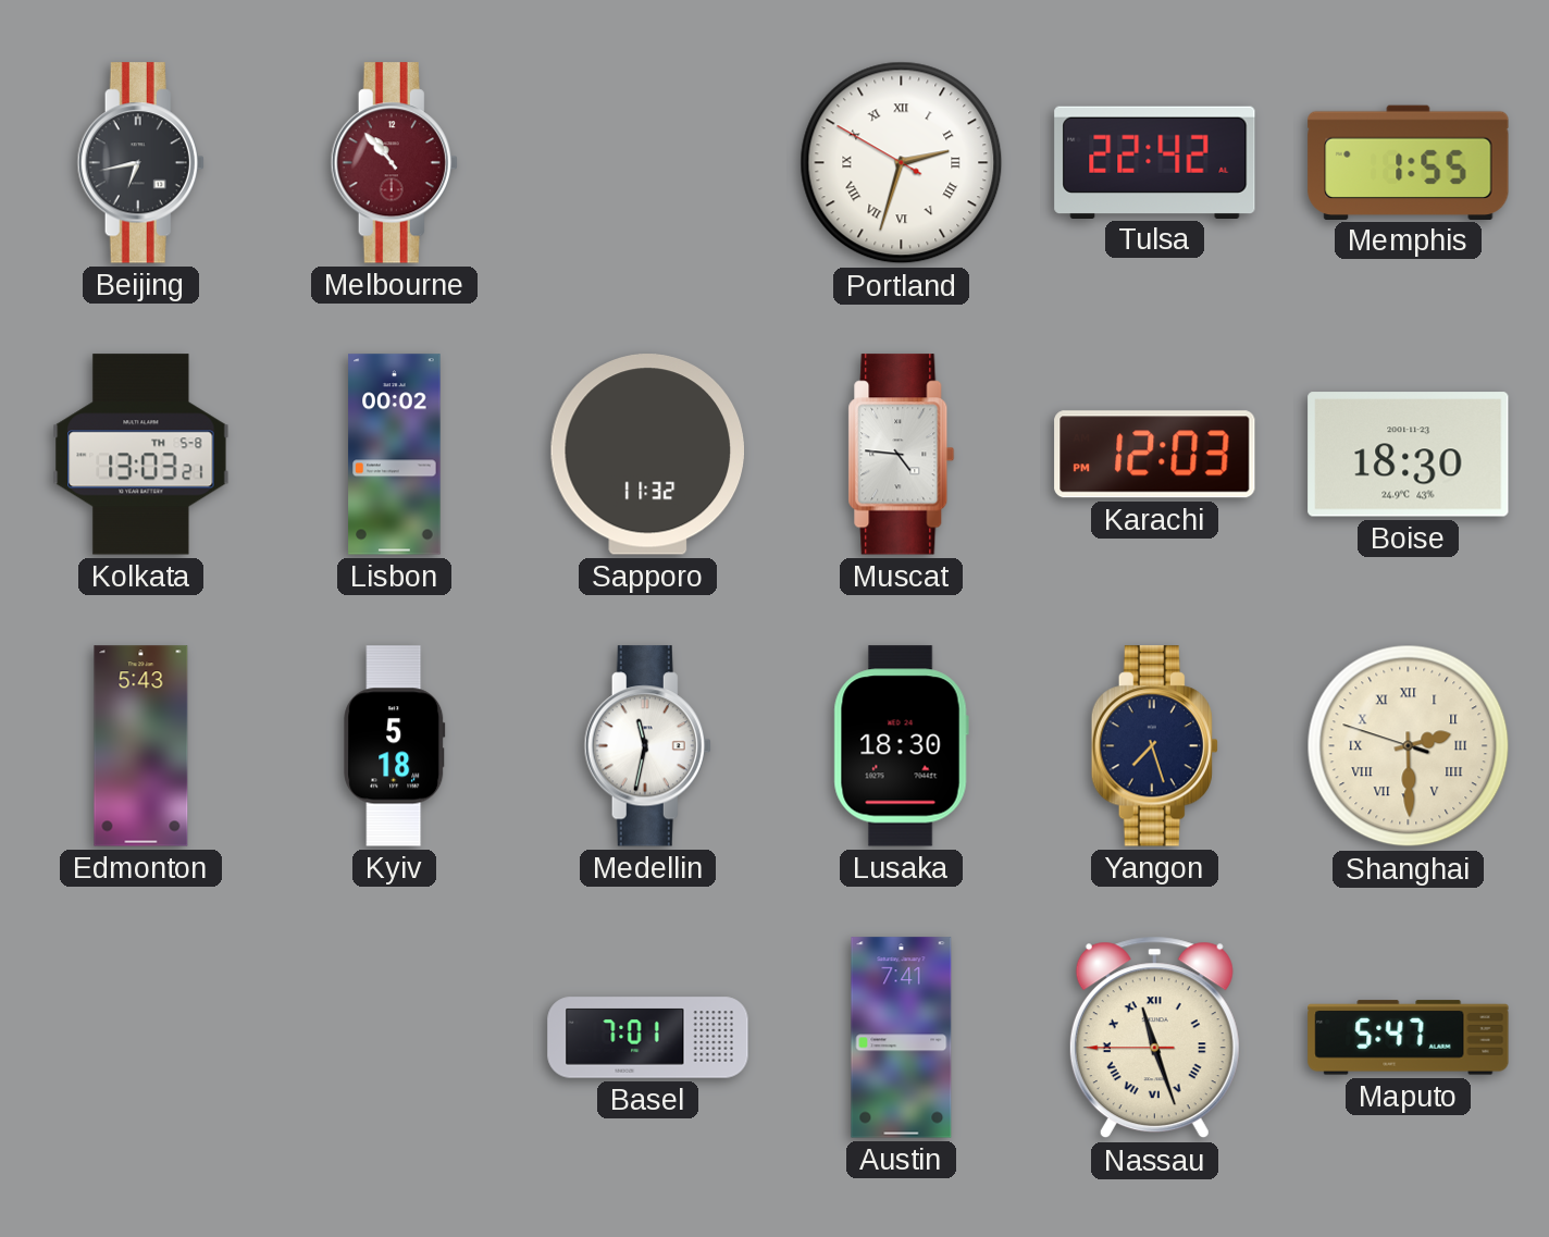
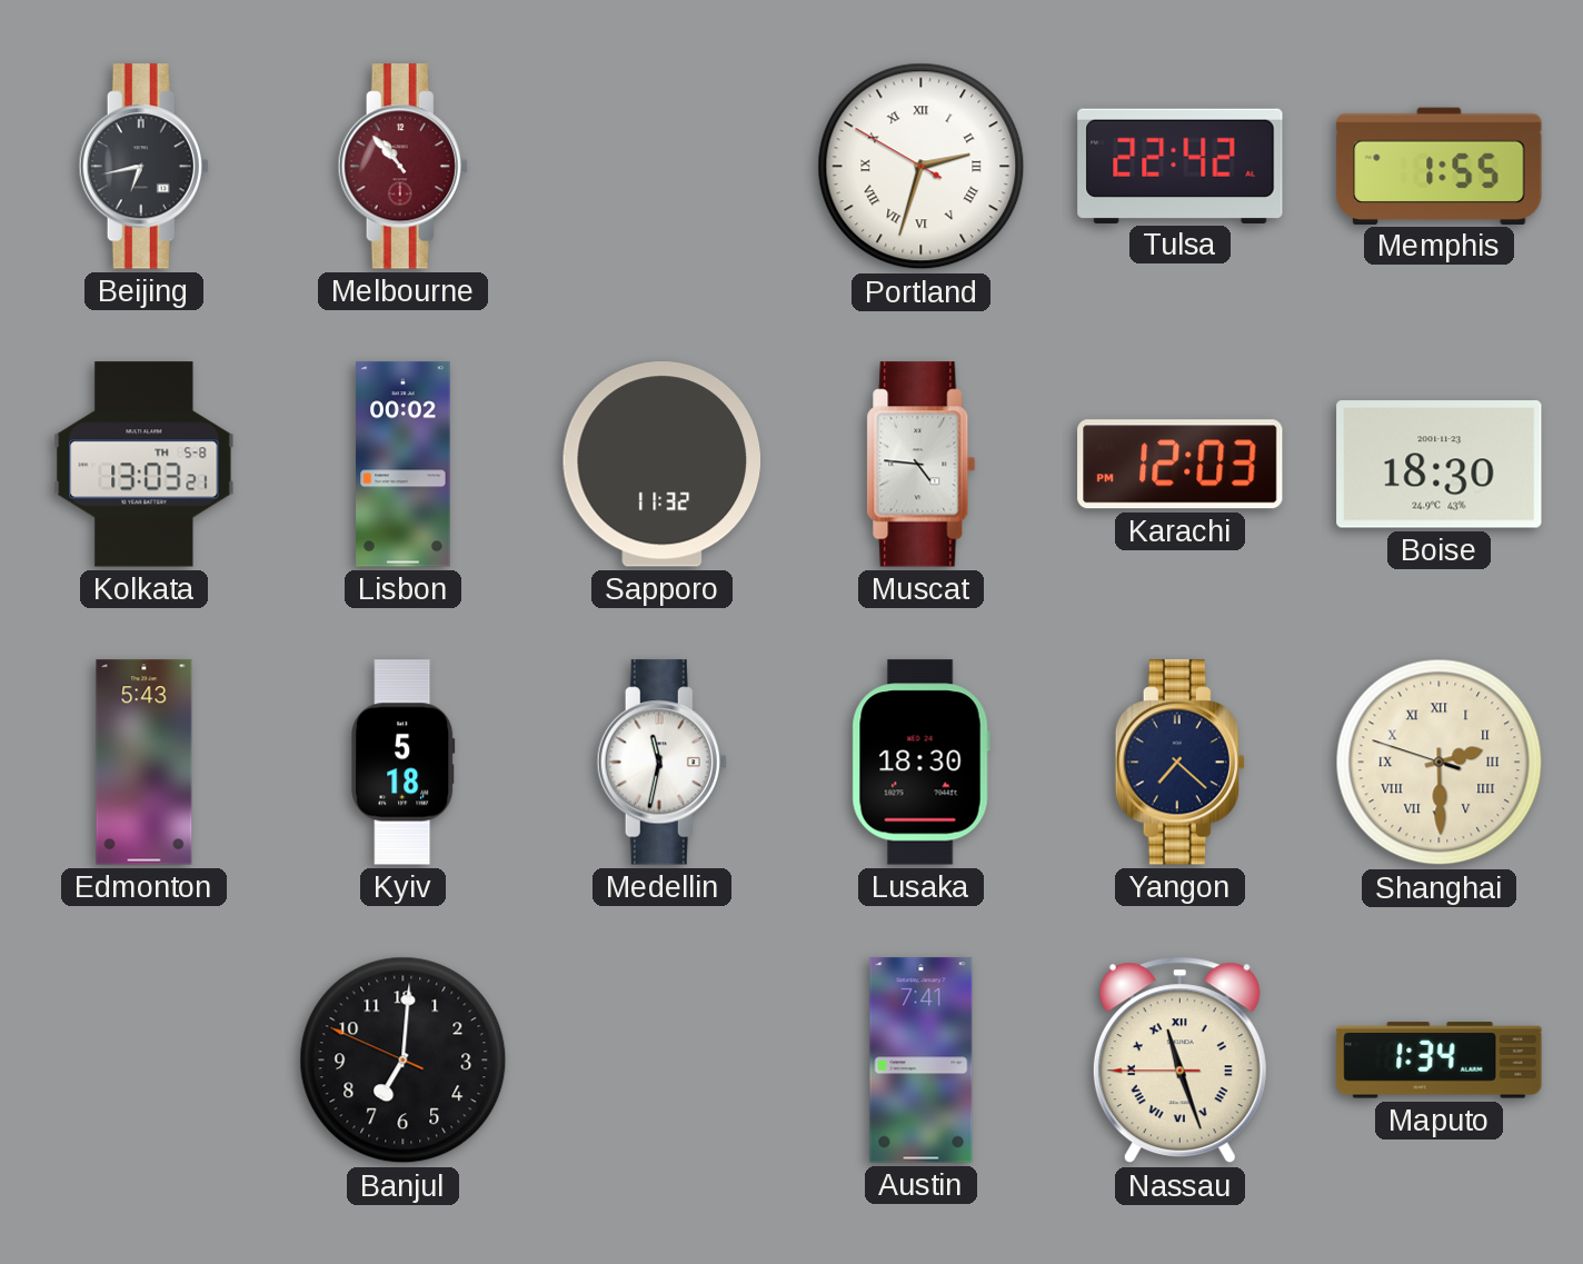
Yangon: 7:27 -> 7:22
Banjul: none -> 7:00
Basel: 7:01 -> none
Maputo: 5:47 -> 1:34
